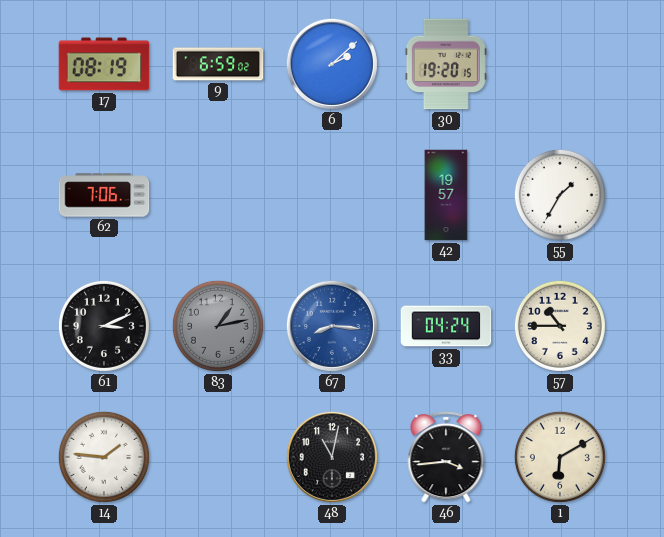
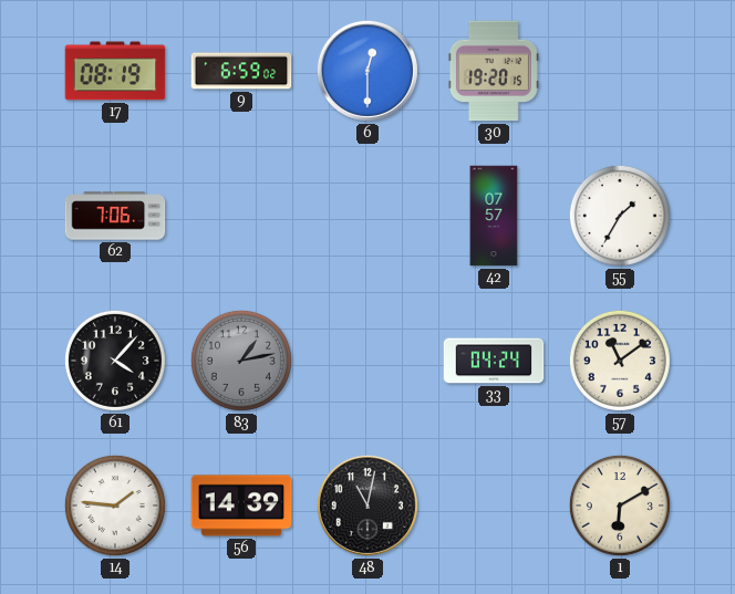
6: 2:08 -> 12:30
42: 19:57 -> 07:57
61: 3:11 -> 4:07
67: 8:16 -> none
57: 10:45 -> 11:09
56: none -> 14:39
46: 3:44 -> none
